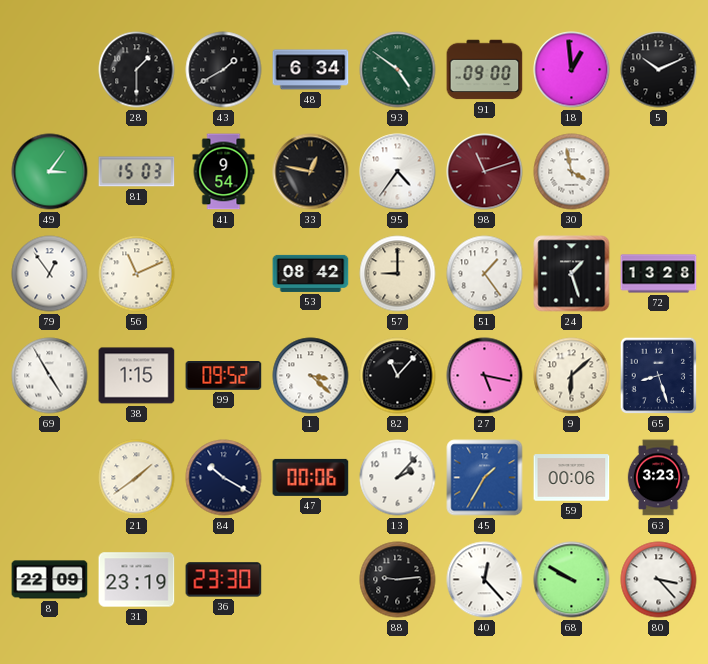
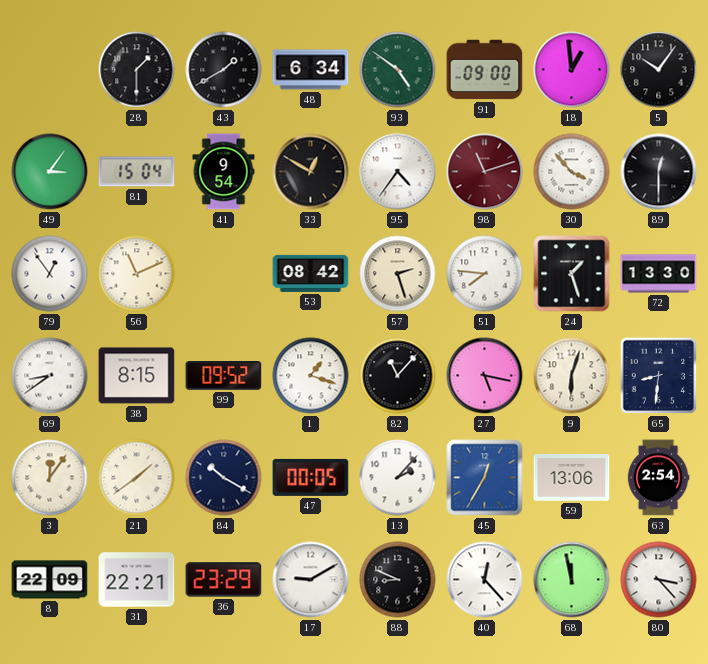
5: 10:11 -> 10:06
81: 15:03 -> 15:04
33: 12:47 -> 12:50
30: 3:58 -> 3:53
89: none -> 12:30
57: 9:00 -> 2:27
51: 1:24 -> 7:46
72: 13:28 -> 13:30
69: 4:55 -> 8:39
38: 1:15 -> 8:15
1: 3:22 -> 1:18
9: 6:08 -> 6:03
65: 8:27 -> 8:31
3: none -> 12:06
47: 00:06 -> 00:05
45: 1:35 -> 12:35
59: 00:06 -> 13:06
63: 3:23 -> 2:54
31: 23:19 -> 22:21
36: 23:30 -> 23:29
17: none -> 9:10
88: 9:14 -> 8:49
68: 9:50 -> 11:58
